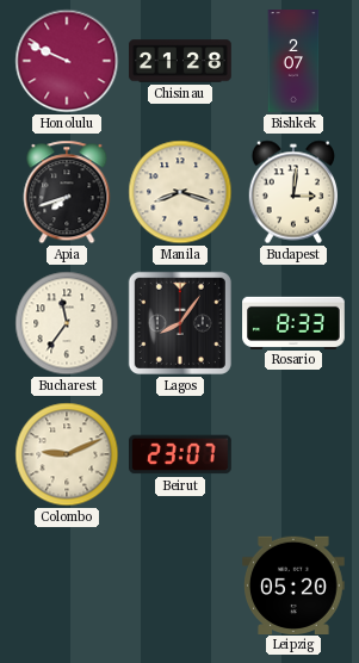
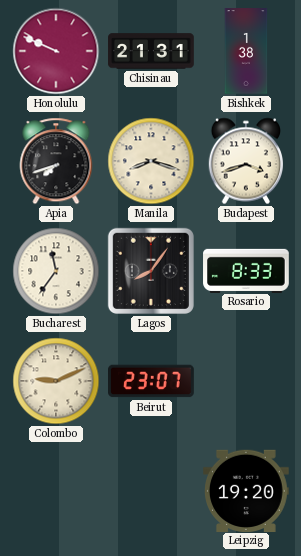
Chisinau: 21:28 -> 21:31
Bishkek: 2:07 -> 1:38
Budapest: 3:01 -> 3:42
Leipzig: 05:20 -> 19:20
